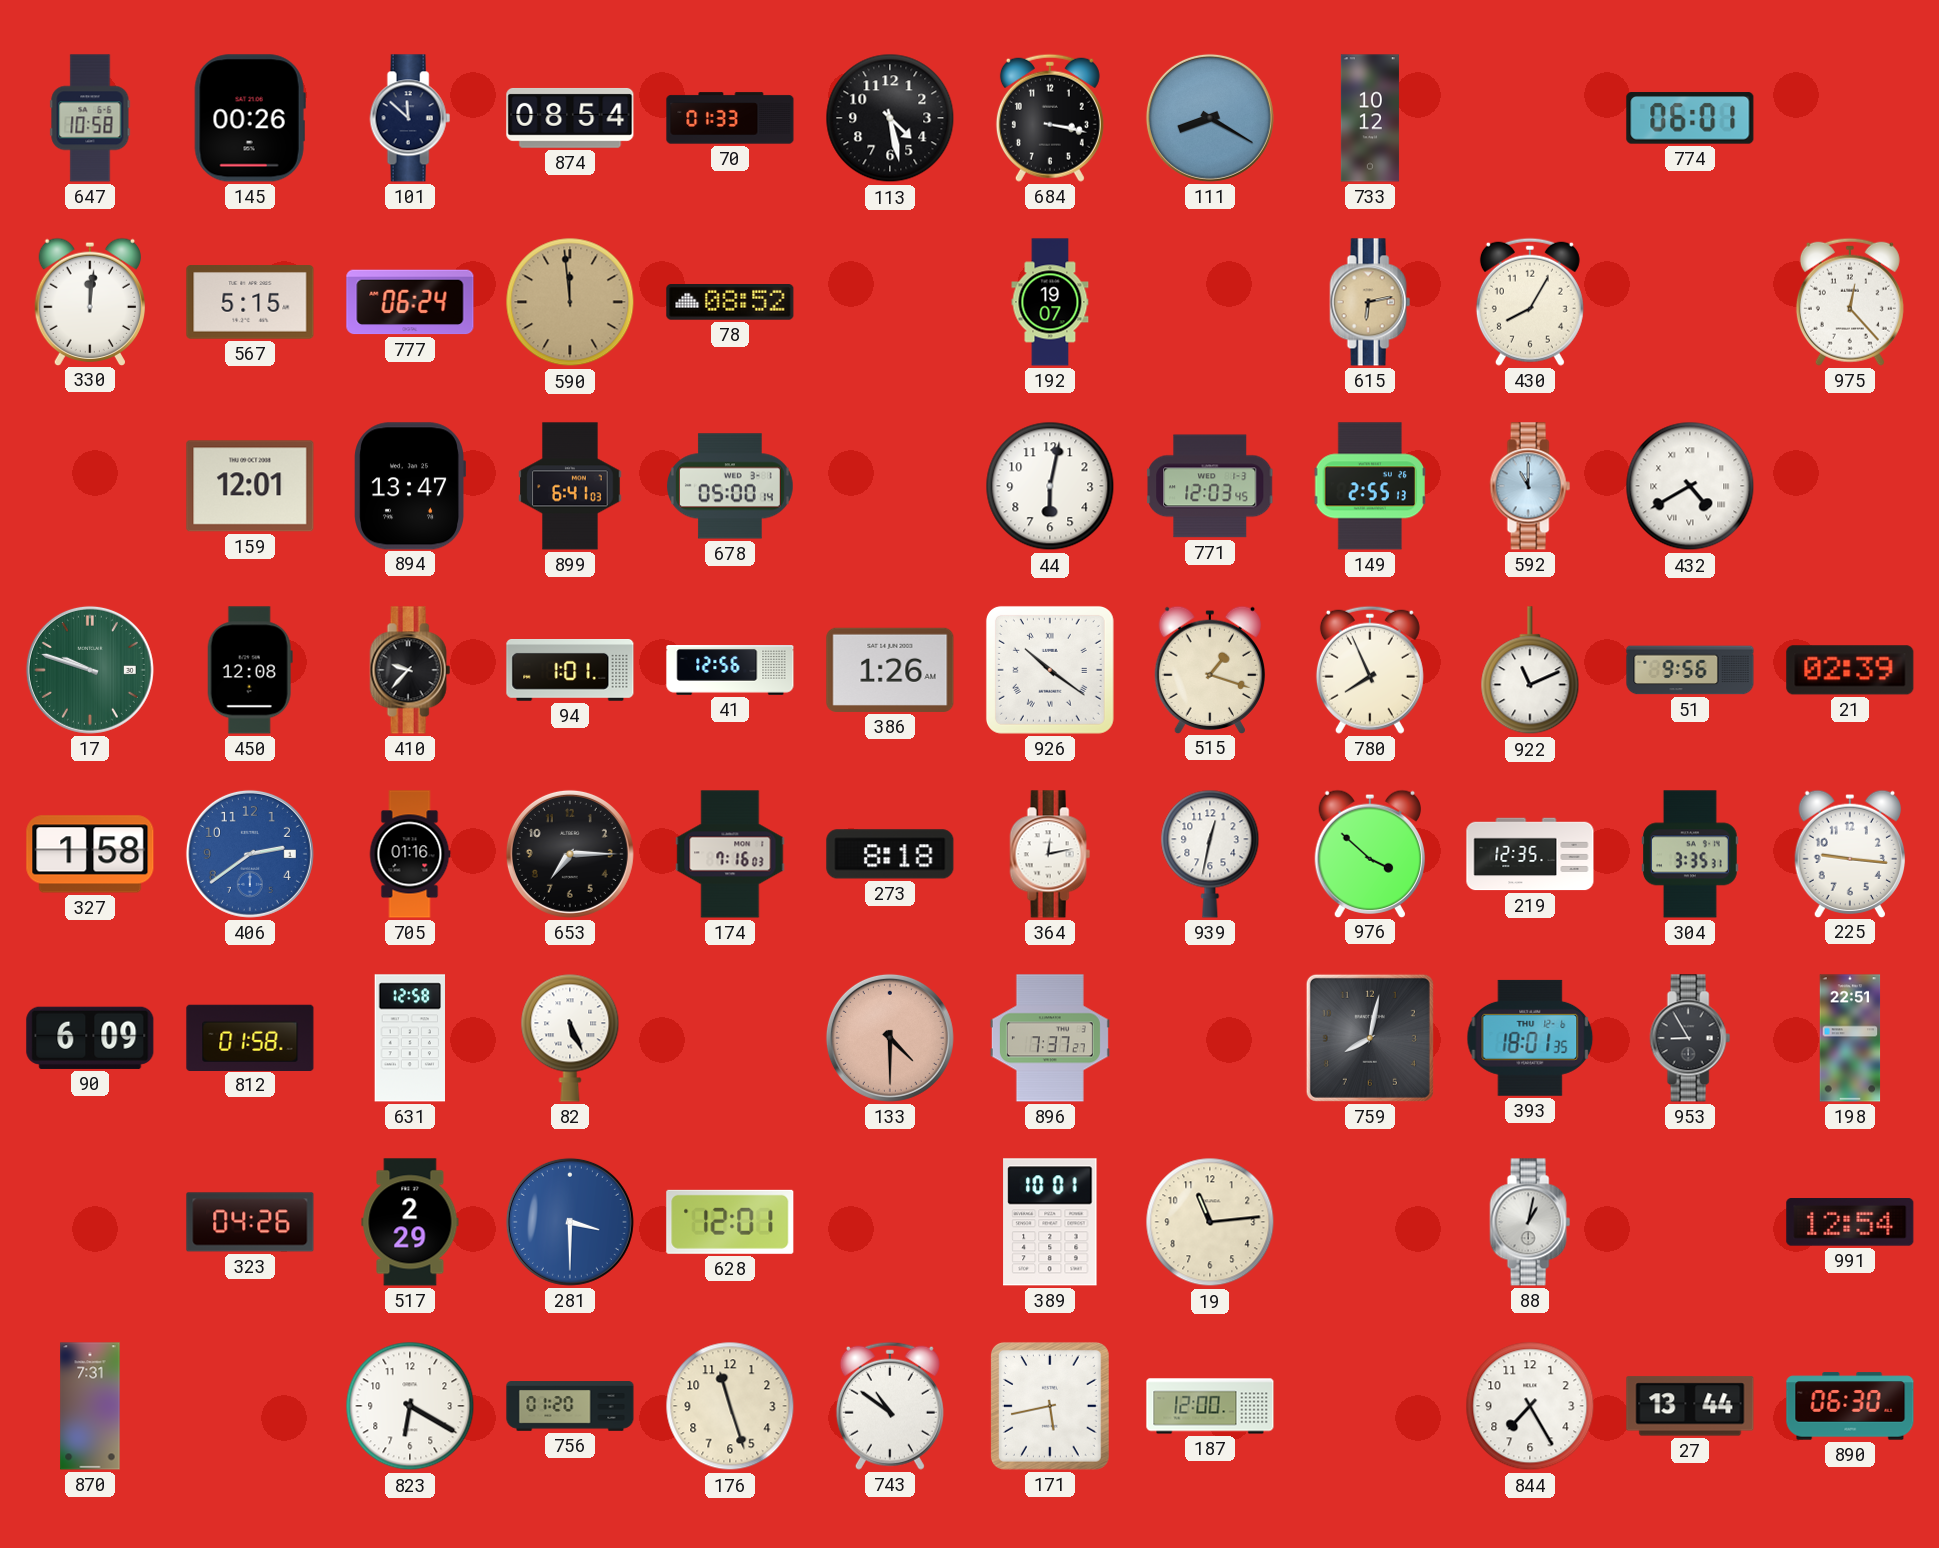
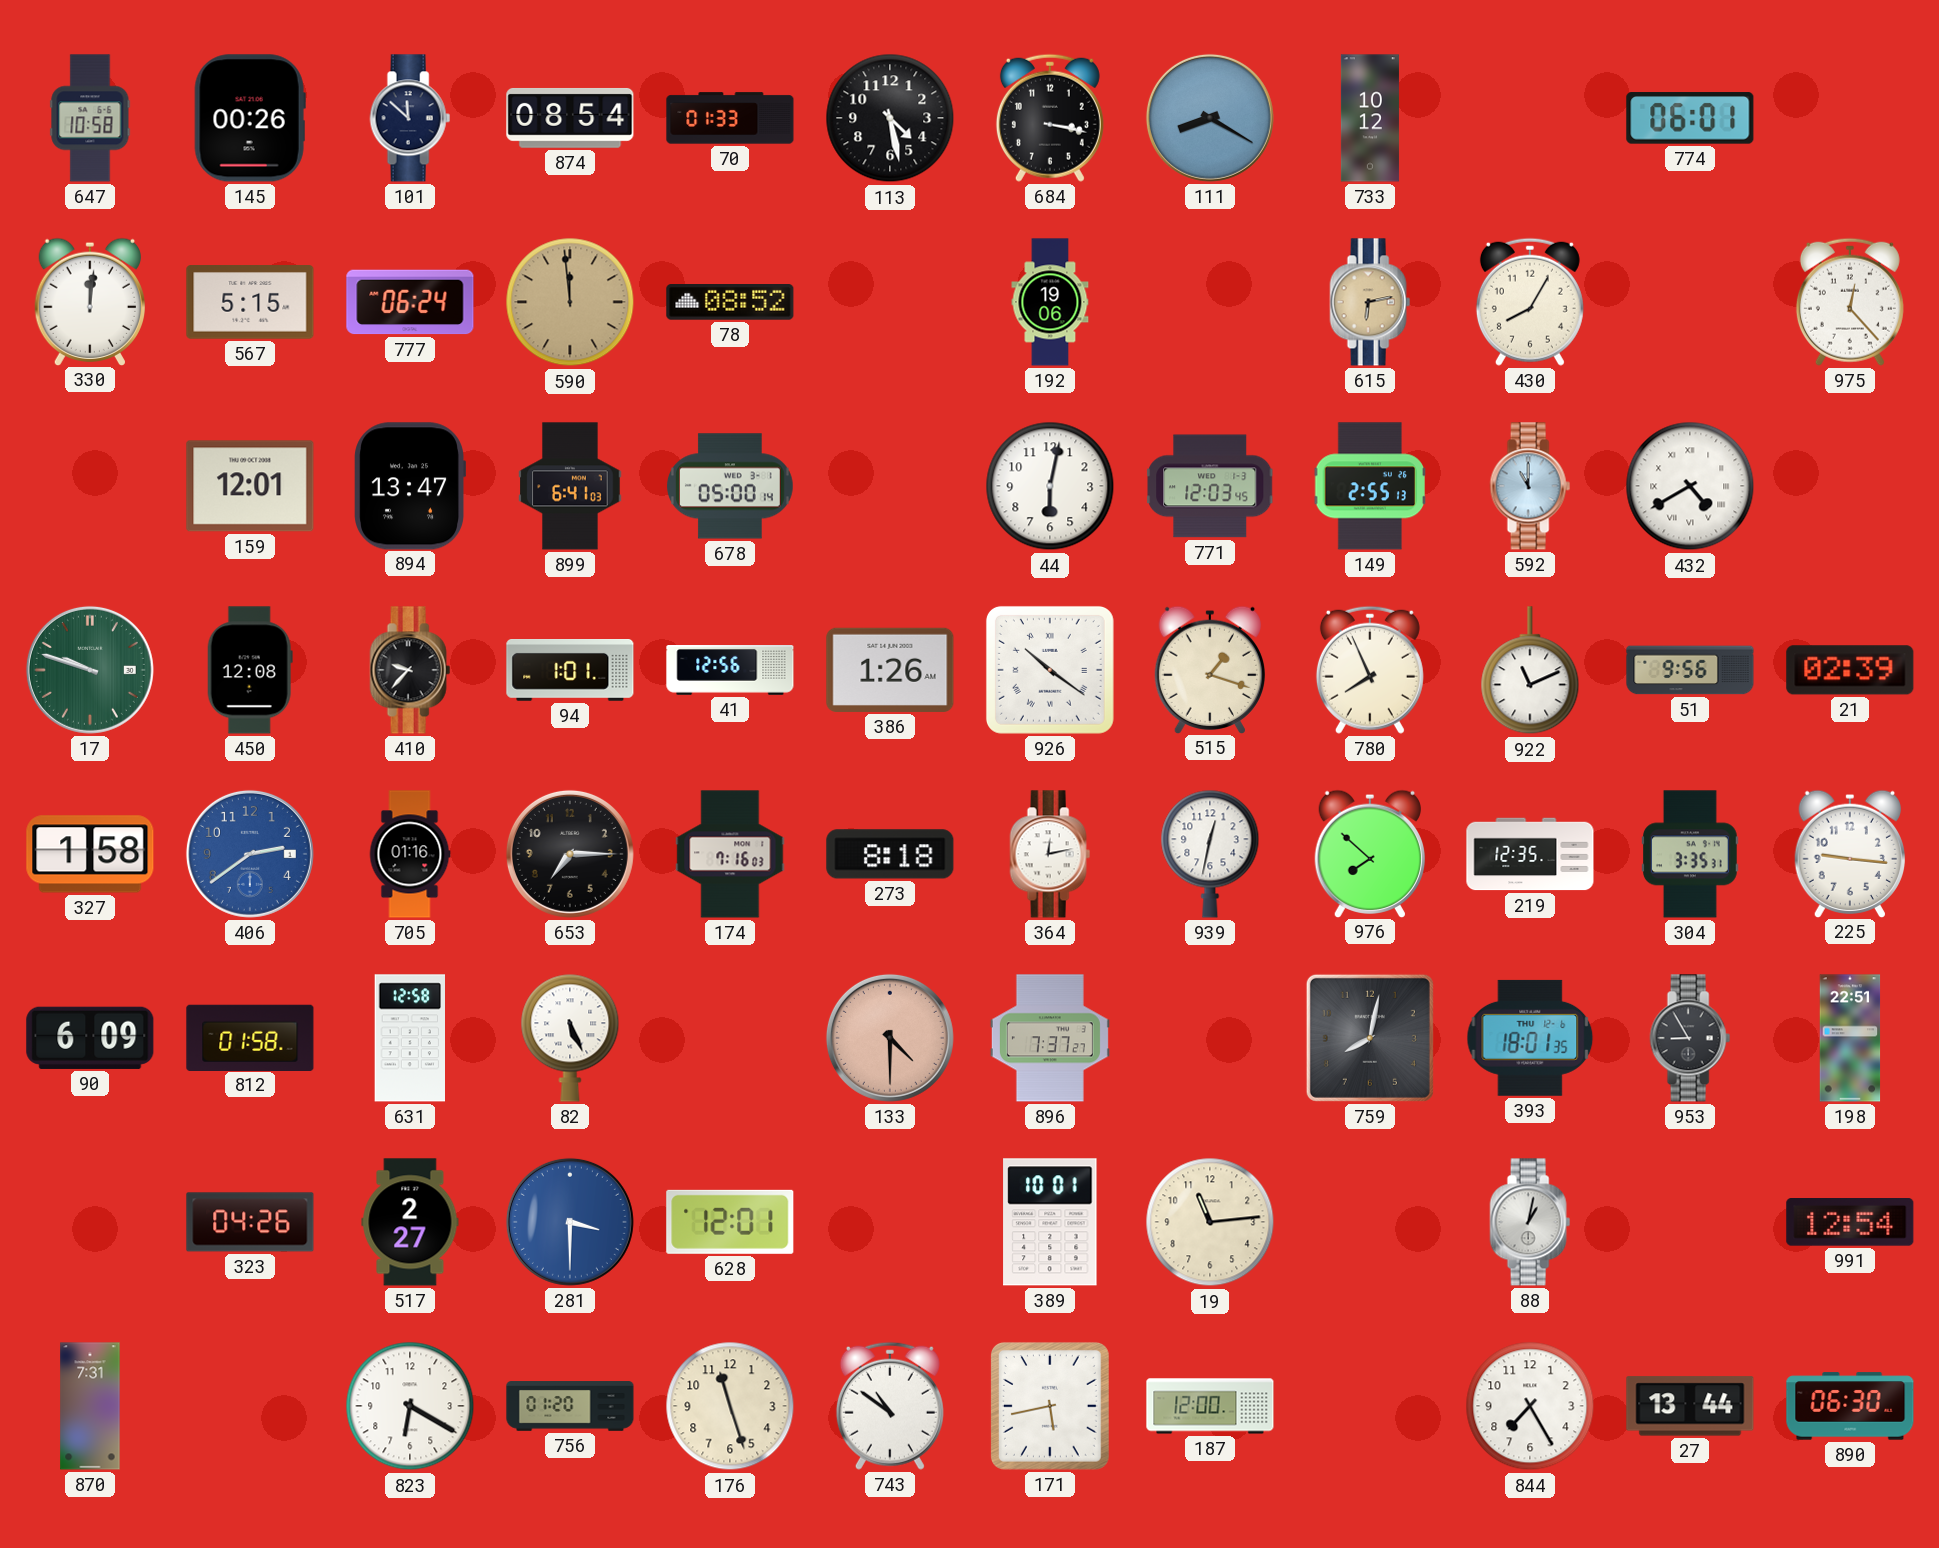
192: 19:07 -> 19:06
976: 3:52 -> 7:52
517: 2:29 -> 2:27
